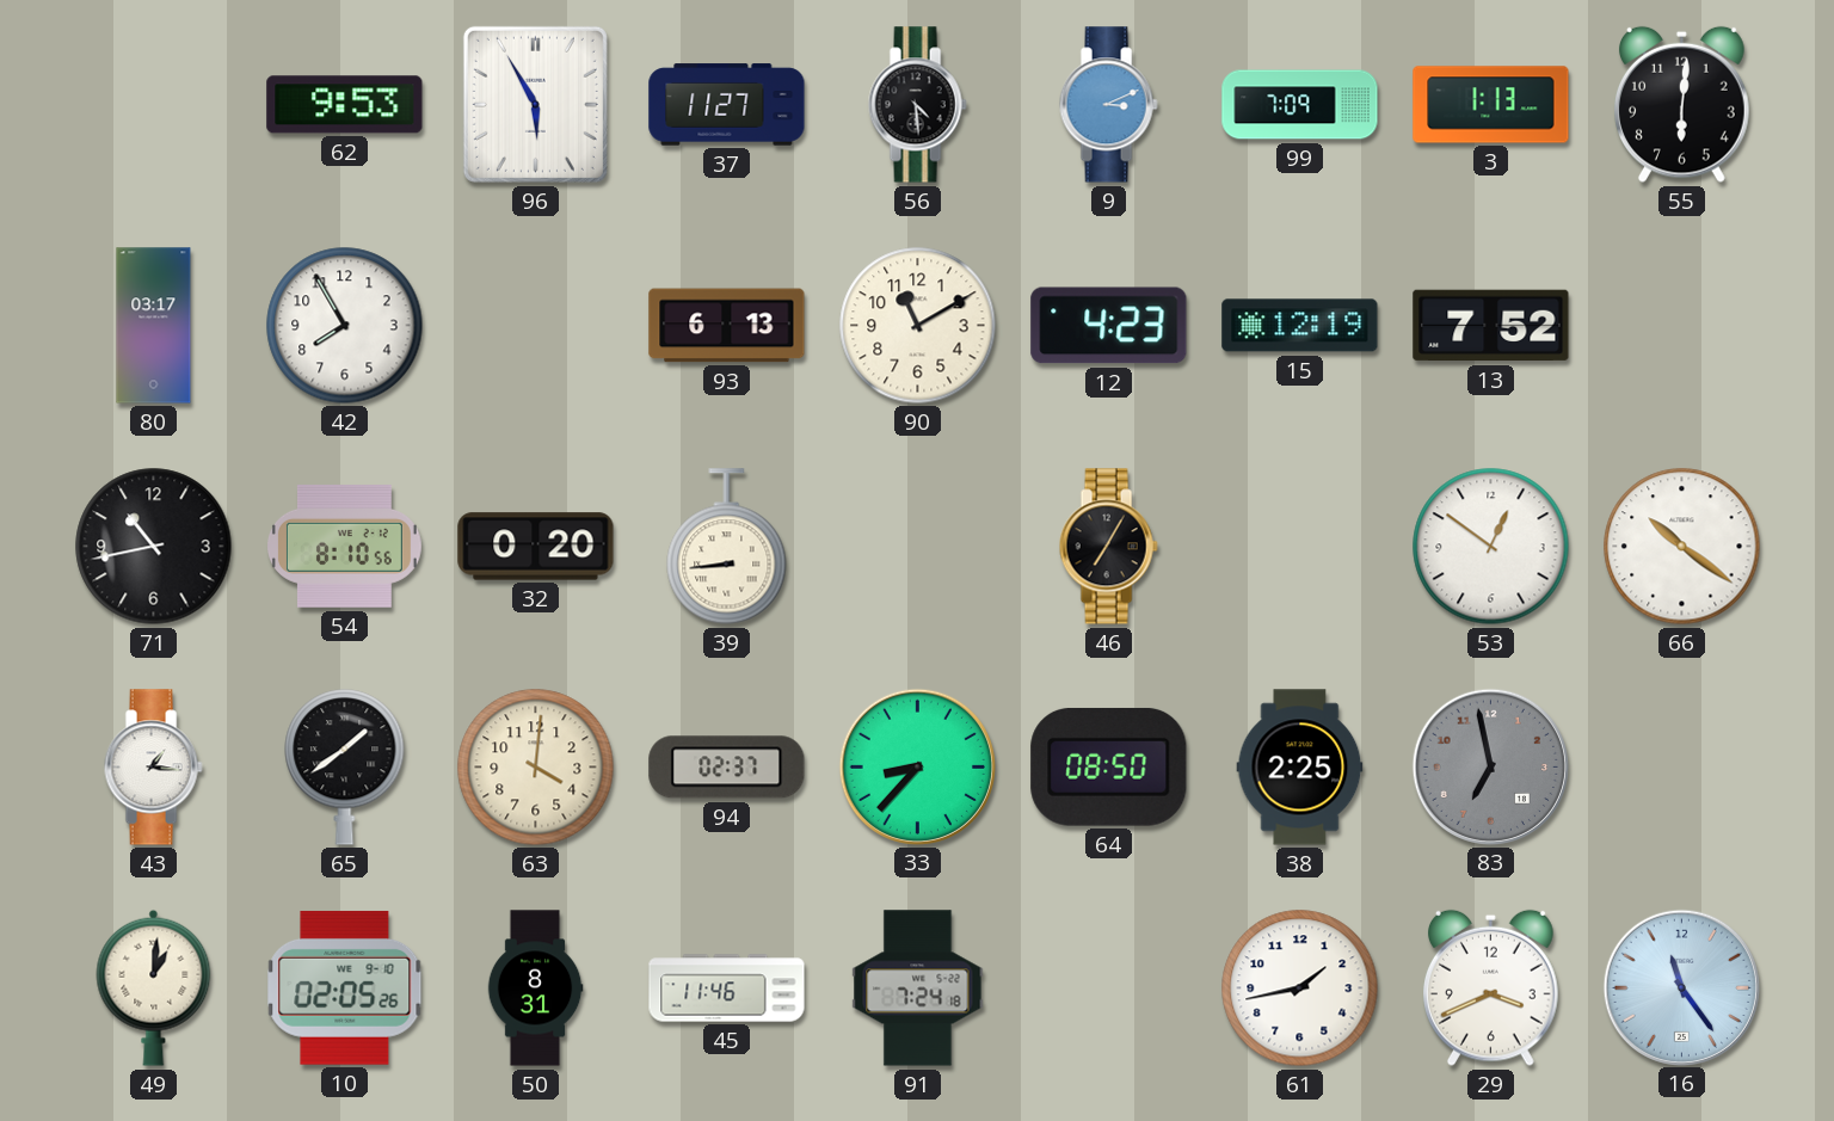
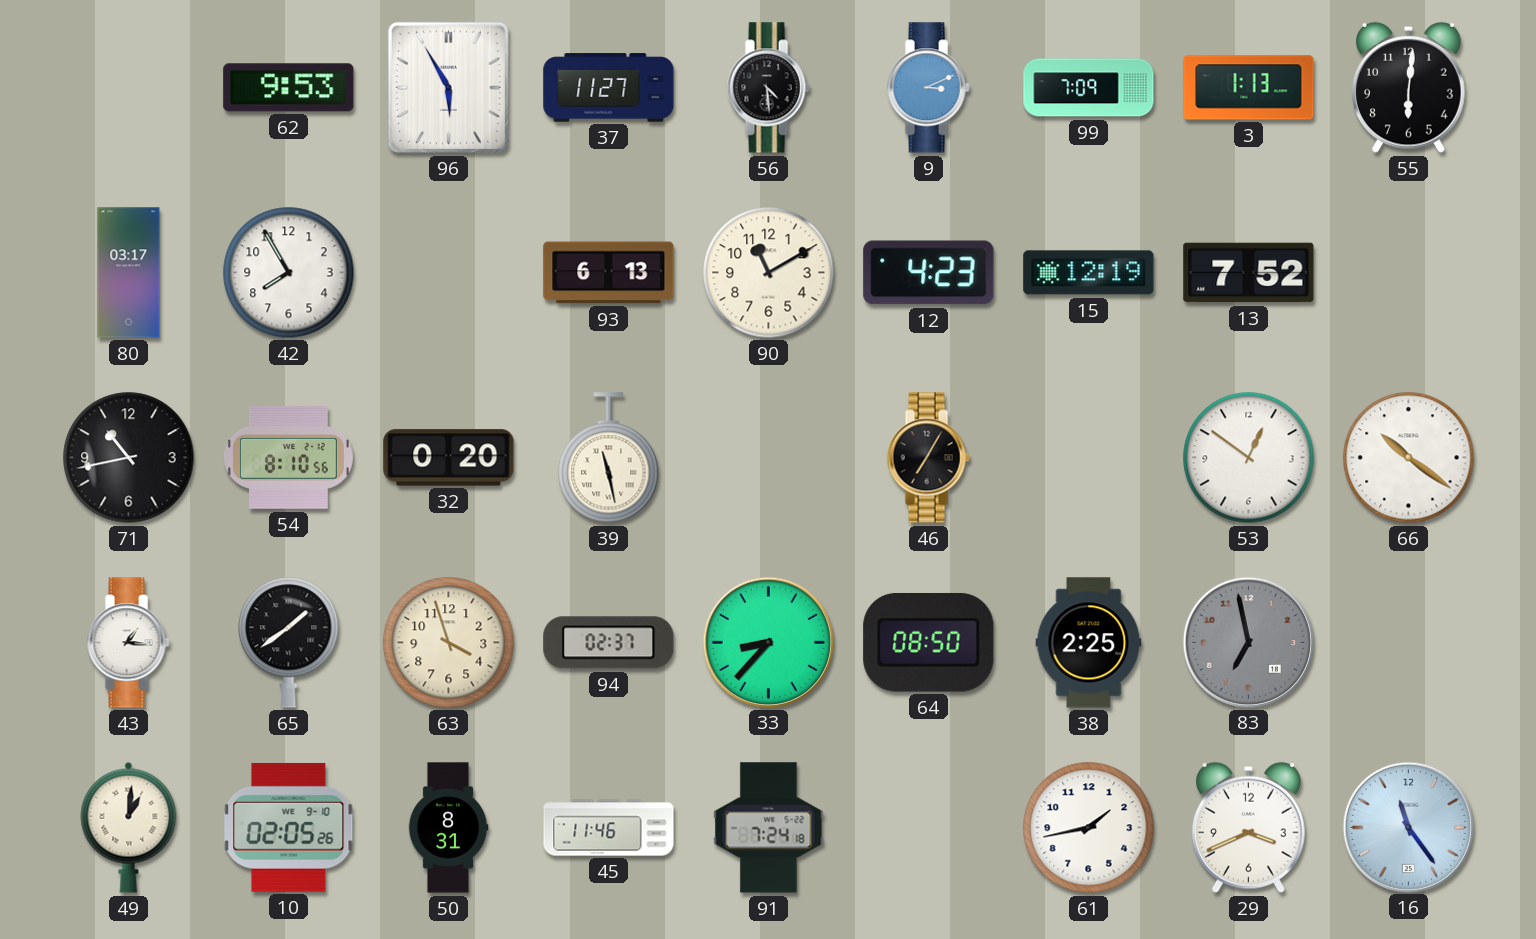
39: 8:44 -> 11:28
63: 4:01 -> 3:57
